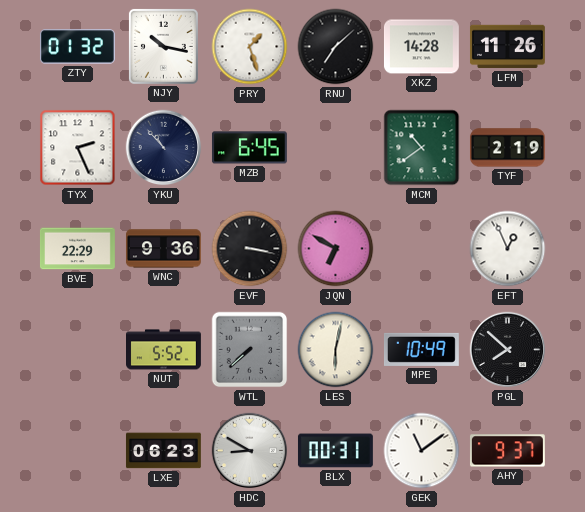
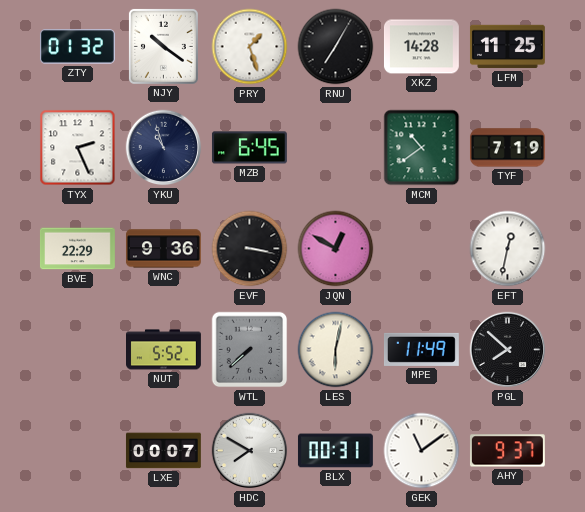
NJY: 10:17 -> 10:21
RNU: 7:08 -> 7:05
LFM: 11:26 -> 11:25
YKU: 10:53 -> 10:57
TYF: 2:19 -> 7:19
JQN: 6:50 -> 12:50
EFT: 12:56 -> 12:32
MPE: 10:49 -> 11:49
LXE: 06:23 -> 00:07
HDC: 8:50 -> 7:50
